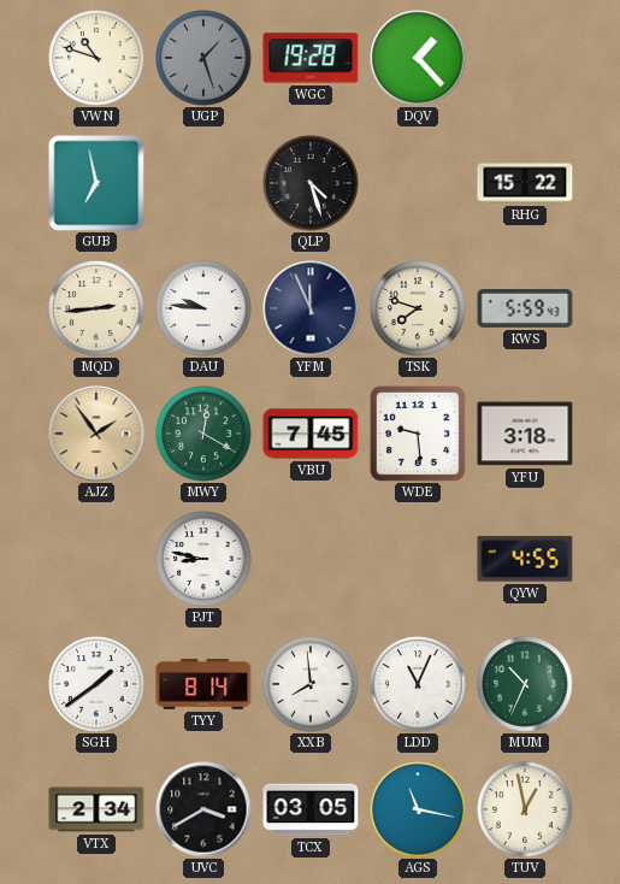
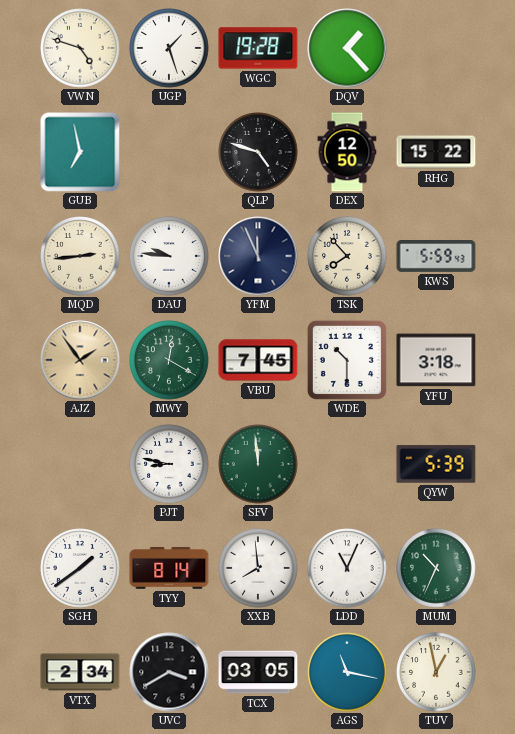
VWN: 10:48 -> 4:48
UGP dial: grey -> white
QLP: 4:27 -> 4:48
DEX: none -> 12:50
TSK: 7:48 -> 7:53
WDE: 9:29 -> 10:30
SFV: none -> 11:59
QYW: 4:55 -> 5:39
